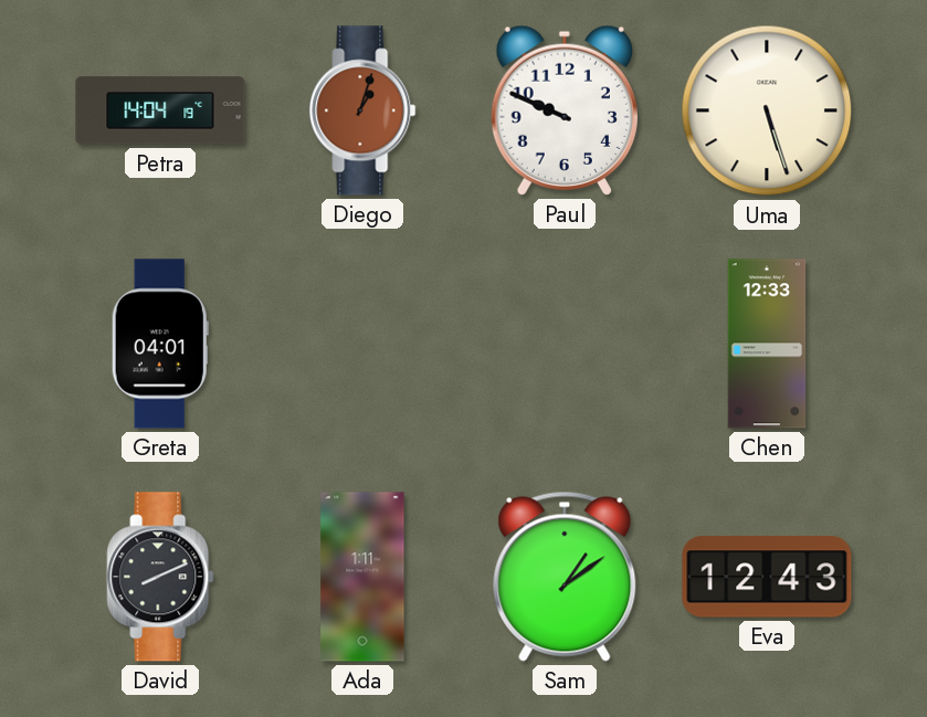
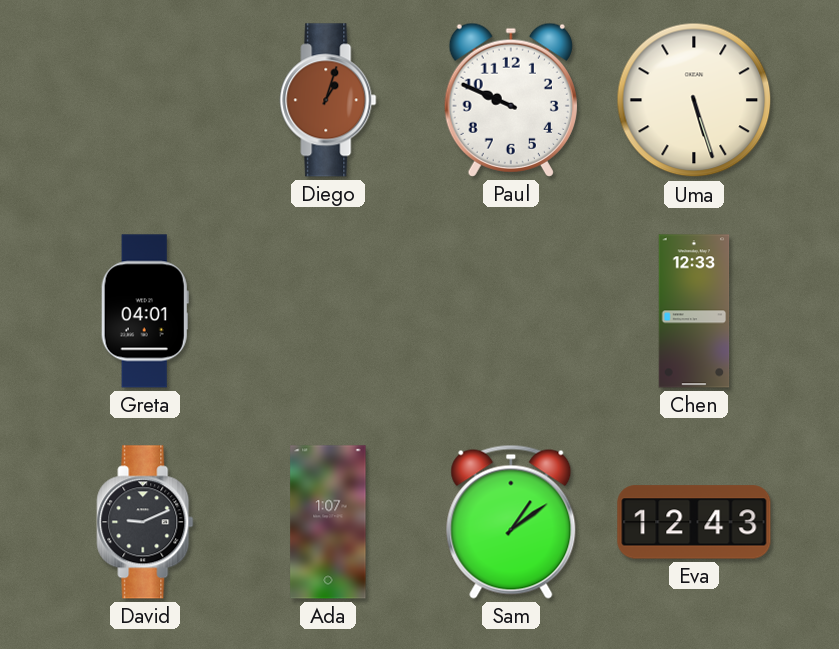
Petra: 14:04 -> none
David: 8:11 -> 9:11
Ada: 1:11 -> 1:07
